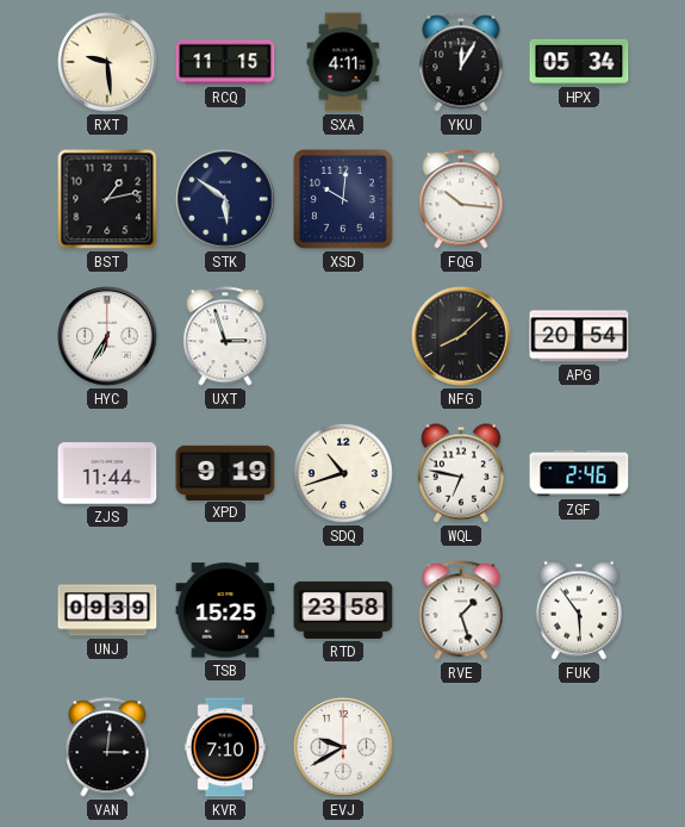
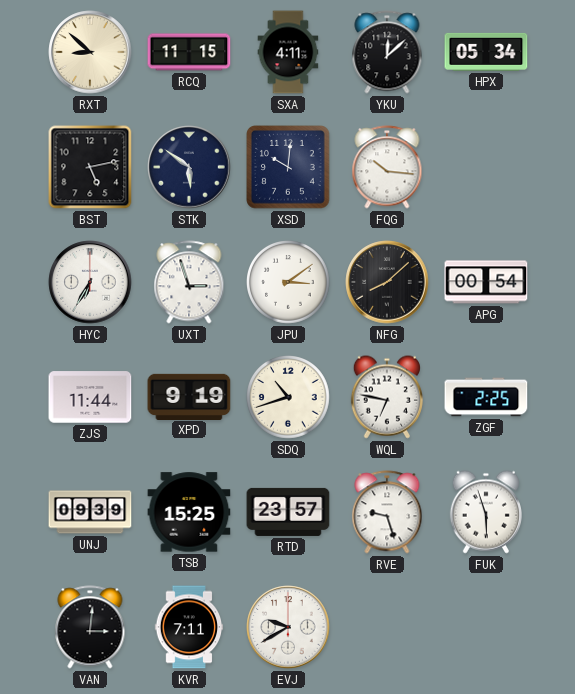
RXT: 9:29 -> 8:52
YKU: 12:05 -> 12:08
BST: 1:13 -> 5:13
JPU: none -> 3:09
APG: 20:54 -> 00:54
ZGF: 2:46 -> 2:25
RTD: 23:58 -> 23:57
RVE: 1:27 -> 9:27
FUK: 5:54 -> 5:57
KVR: 7:10 -> 7:11
